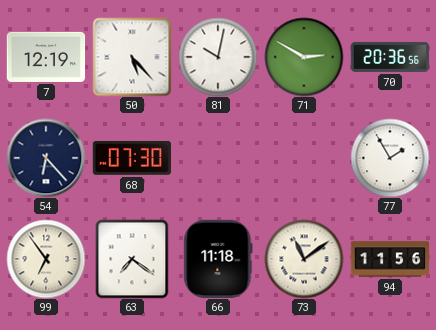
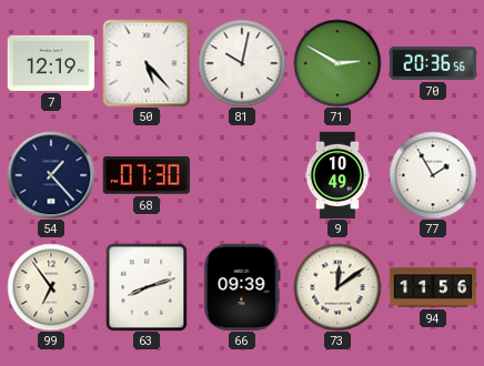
54: 6:23 -> 1:23
9: none -> 10:49
63: 7:21 -> 8:12
66: 11:18 -> 09:39
73: 11:09 -> 12:09
